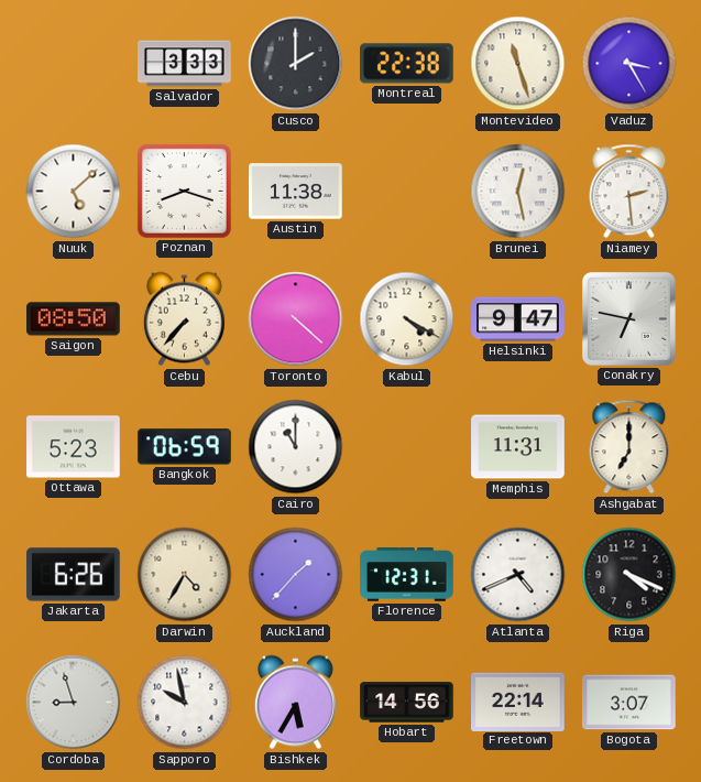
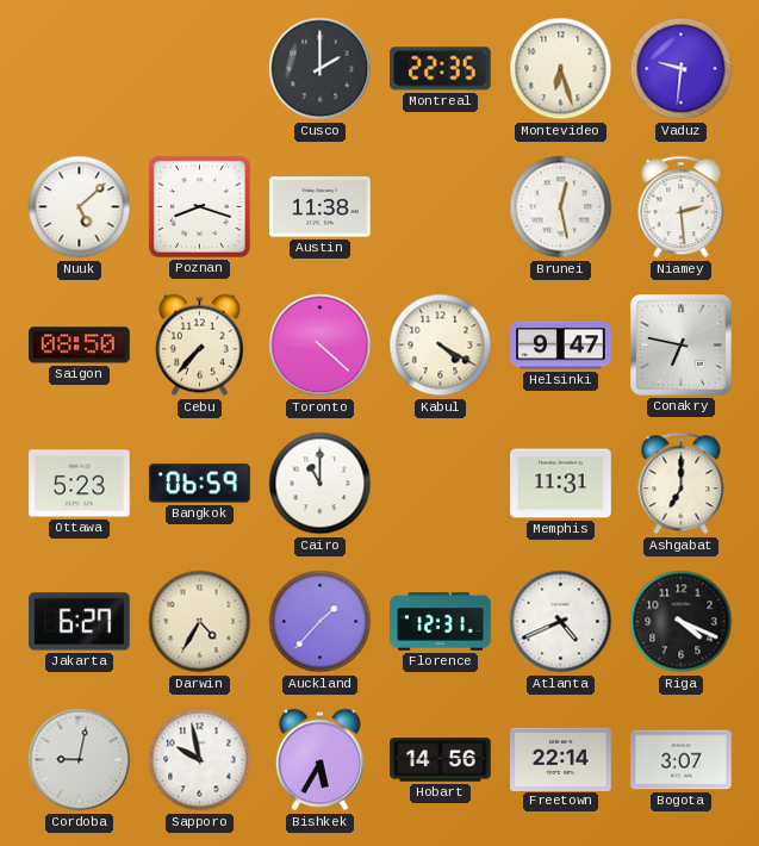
Salvador: 3:33 -> none
Montreal: 22:38 -> 22:35
Montevideo: 11:27 -> 6:27
Vaduz: 3:25 -> 9:31
Jakarta: 6:26 -> 6:27
Cordoba: 8:57 -> 9:02
